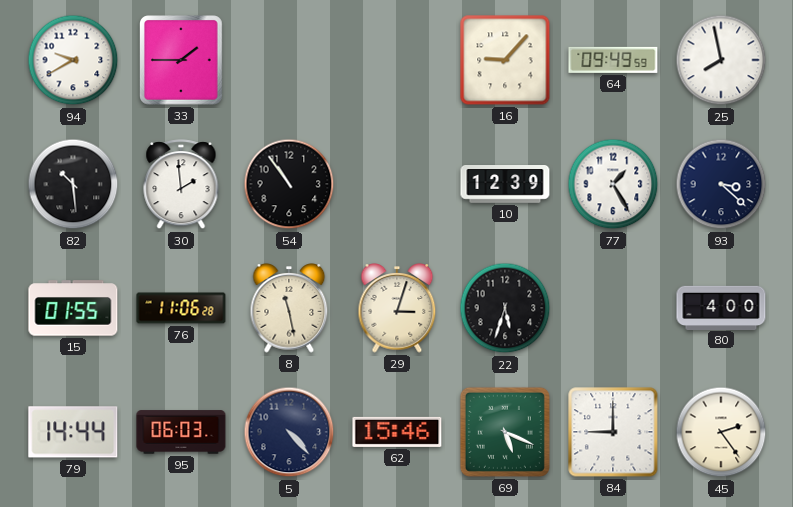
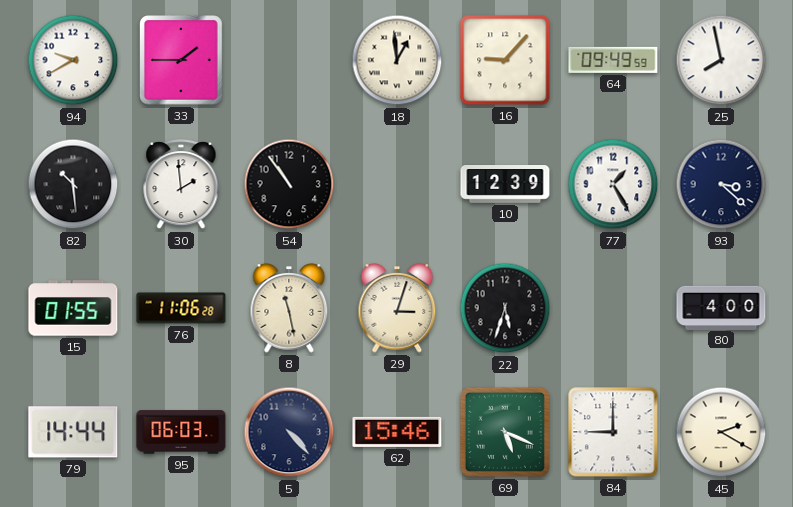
18: none -> 12:59
45: 2:24 -> 2:20
